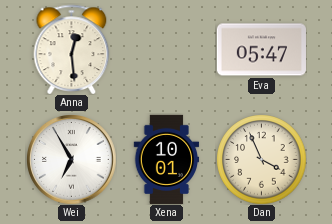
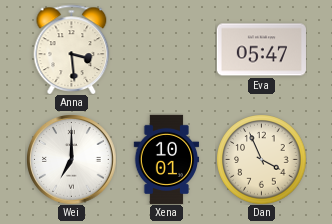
Anna: 12:29 -> 3:29
Wei: 6:55 -> 7:00
